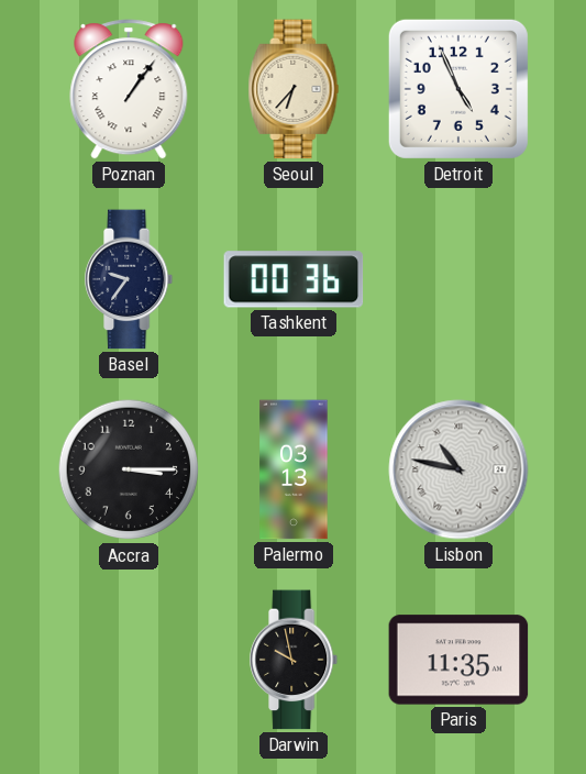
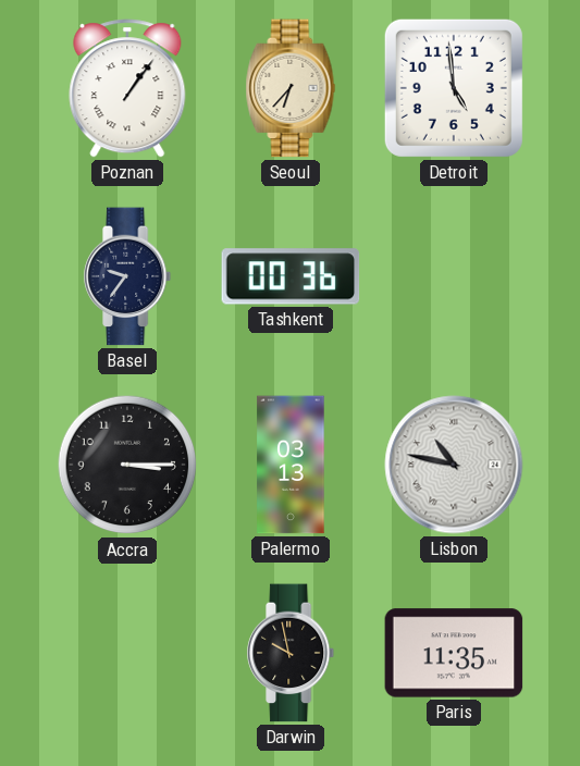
Detroit: 4:56 -> 4:59
